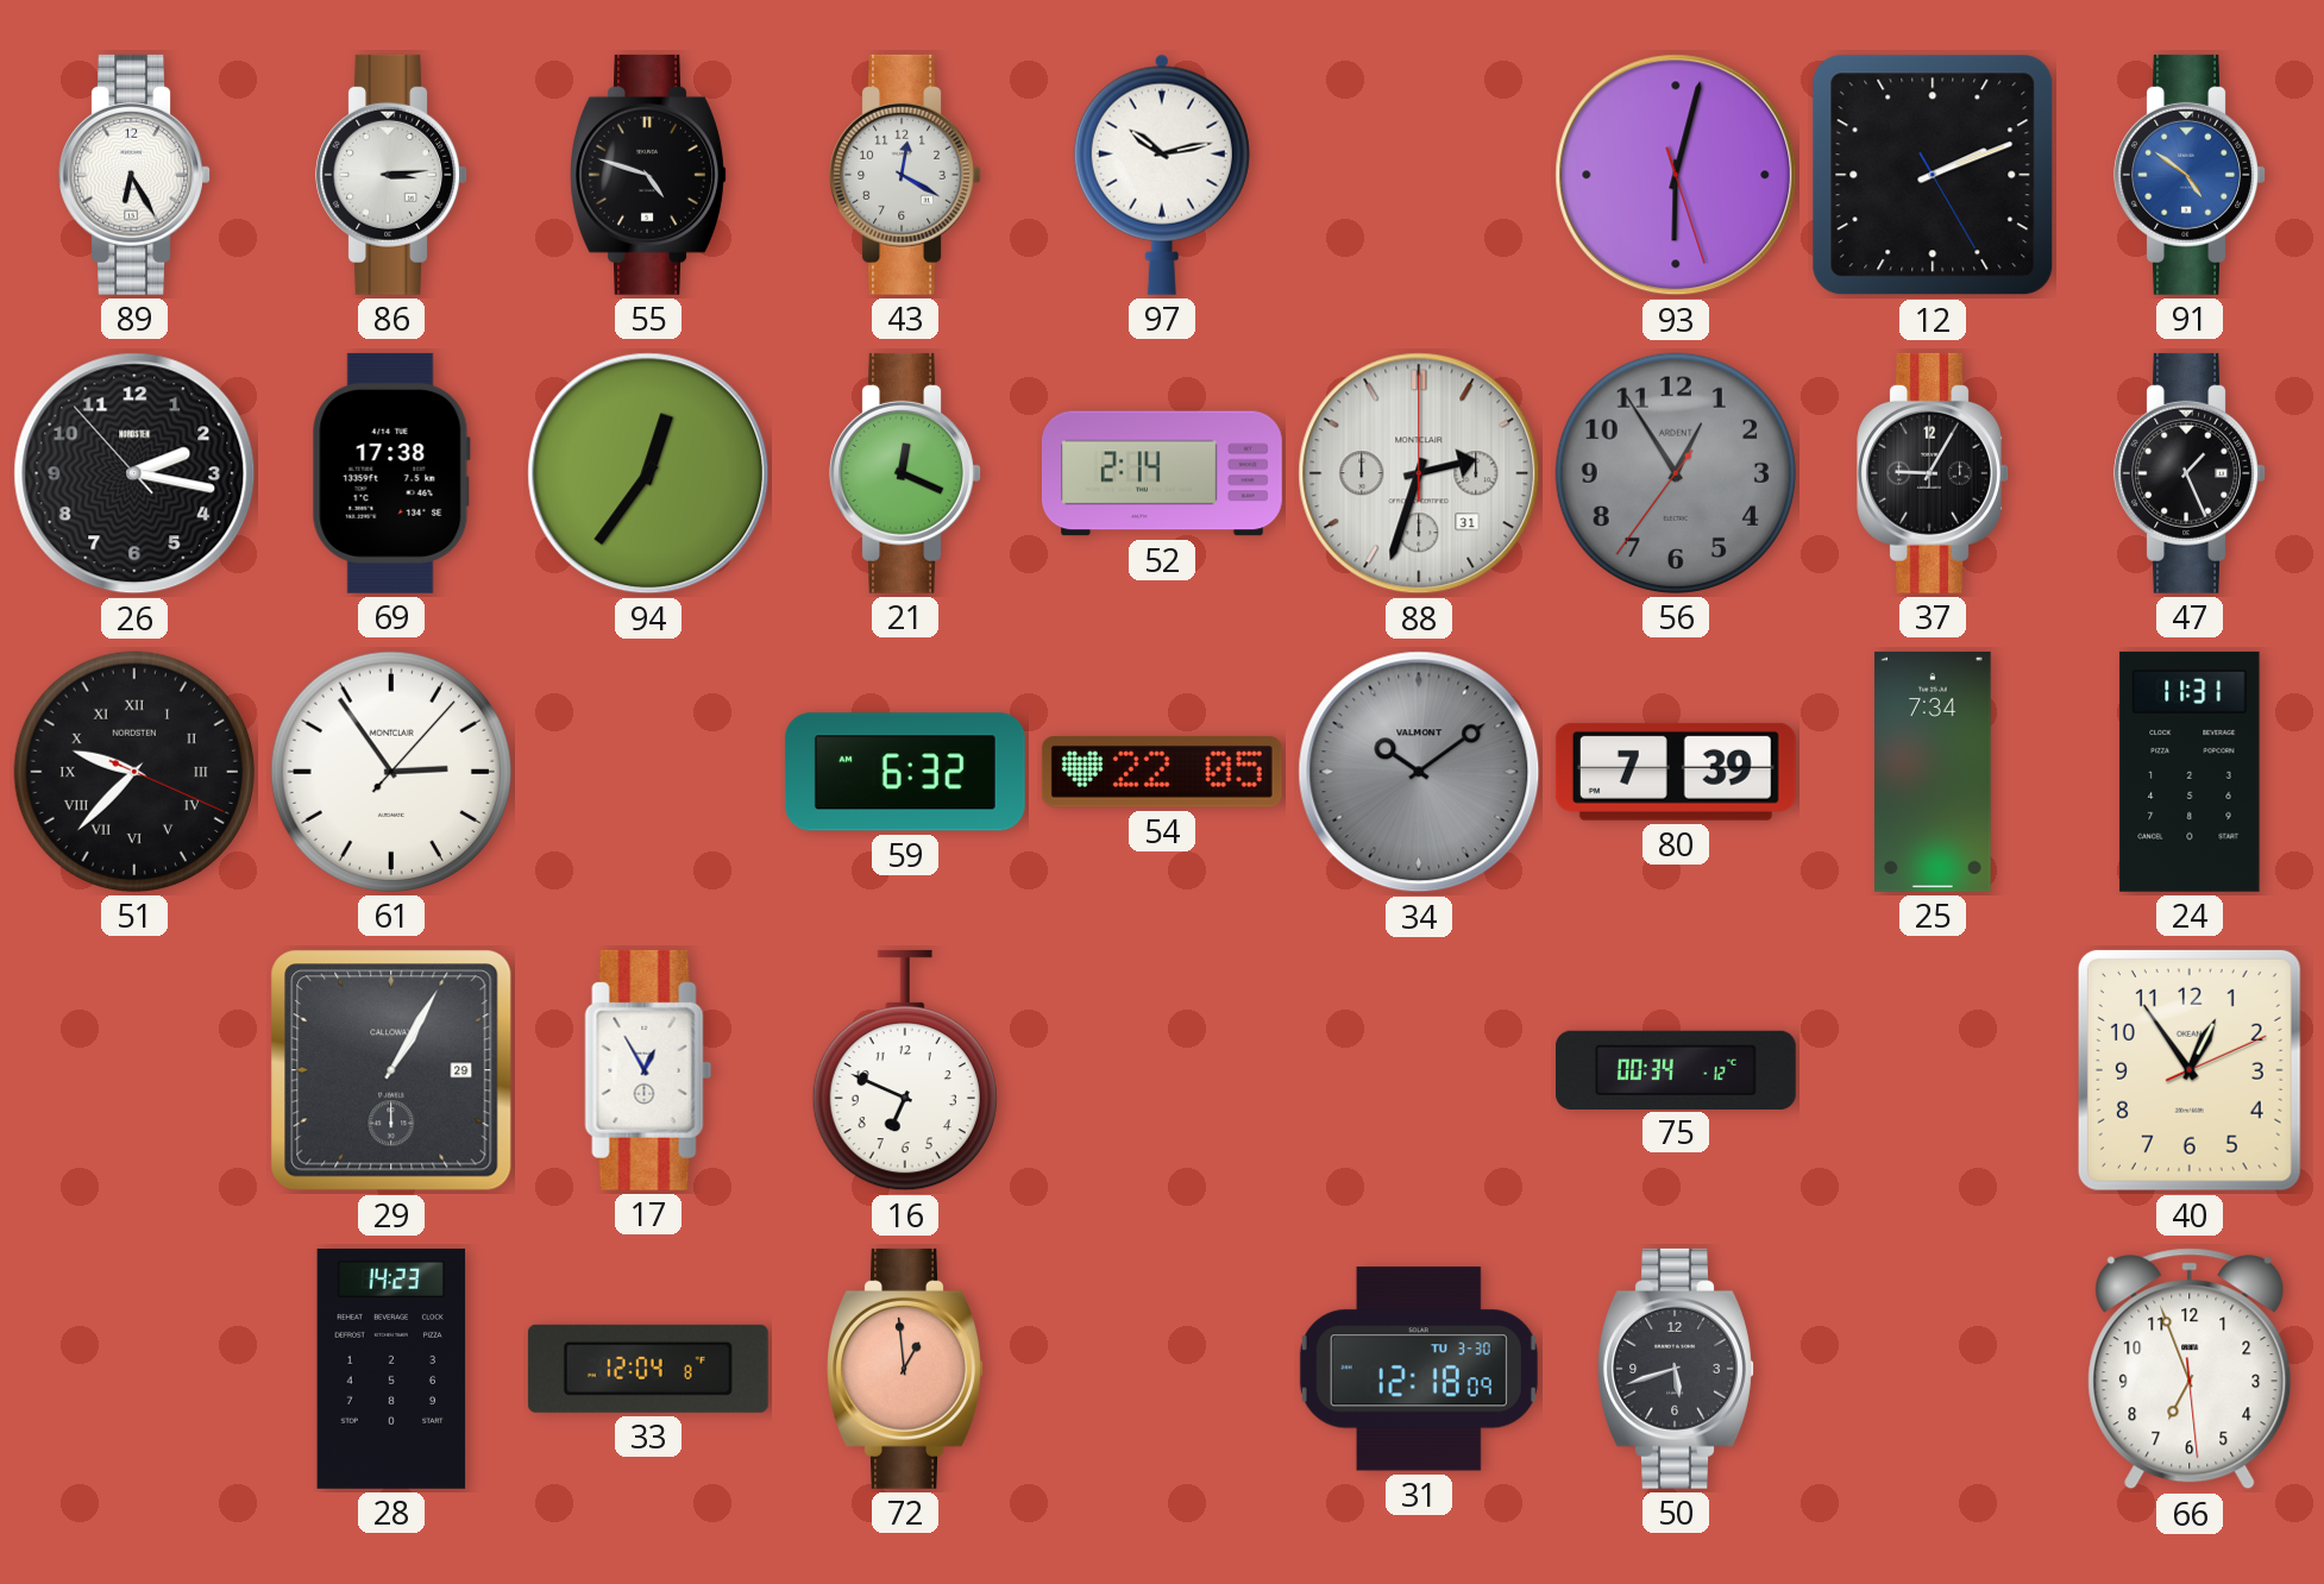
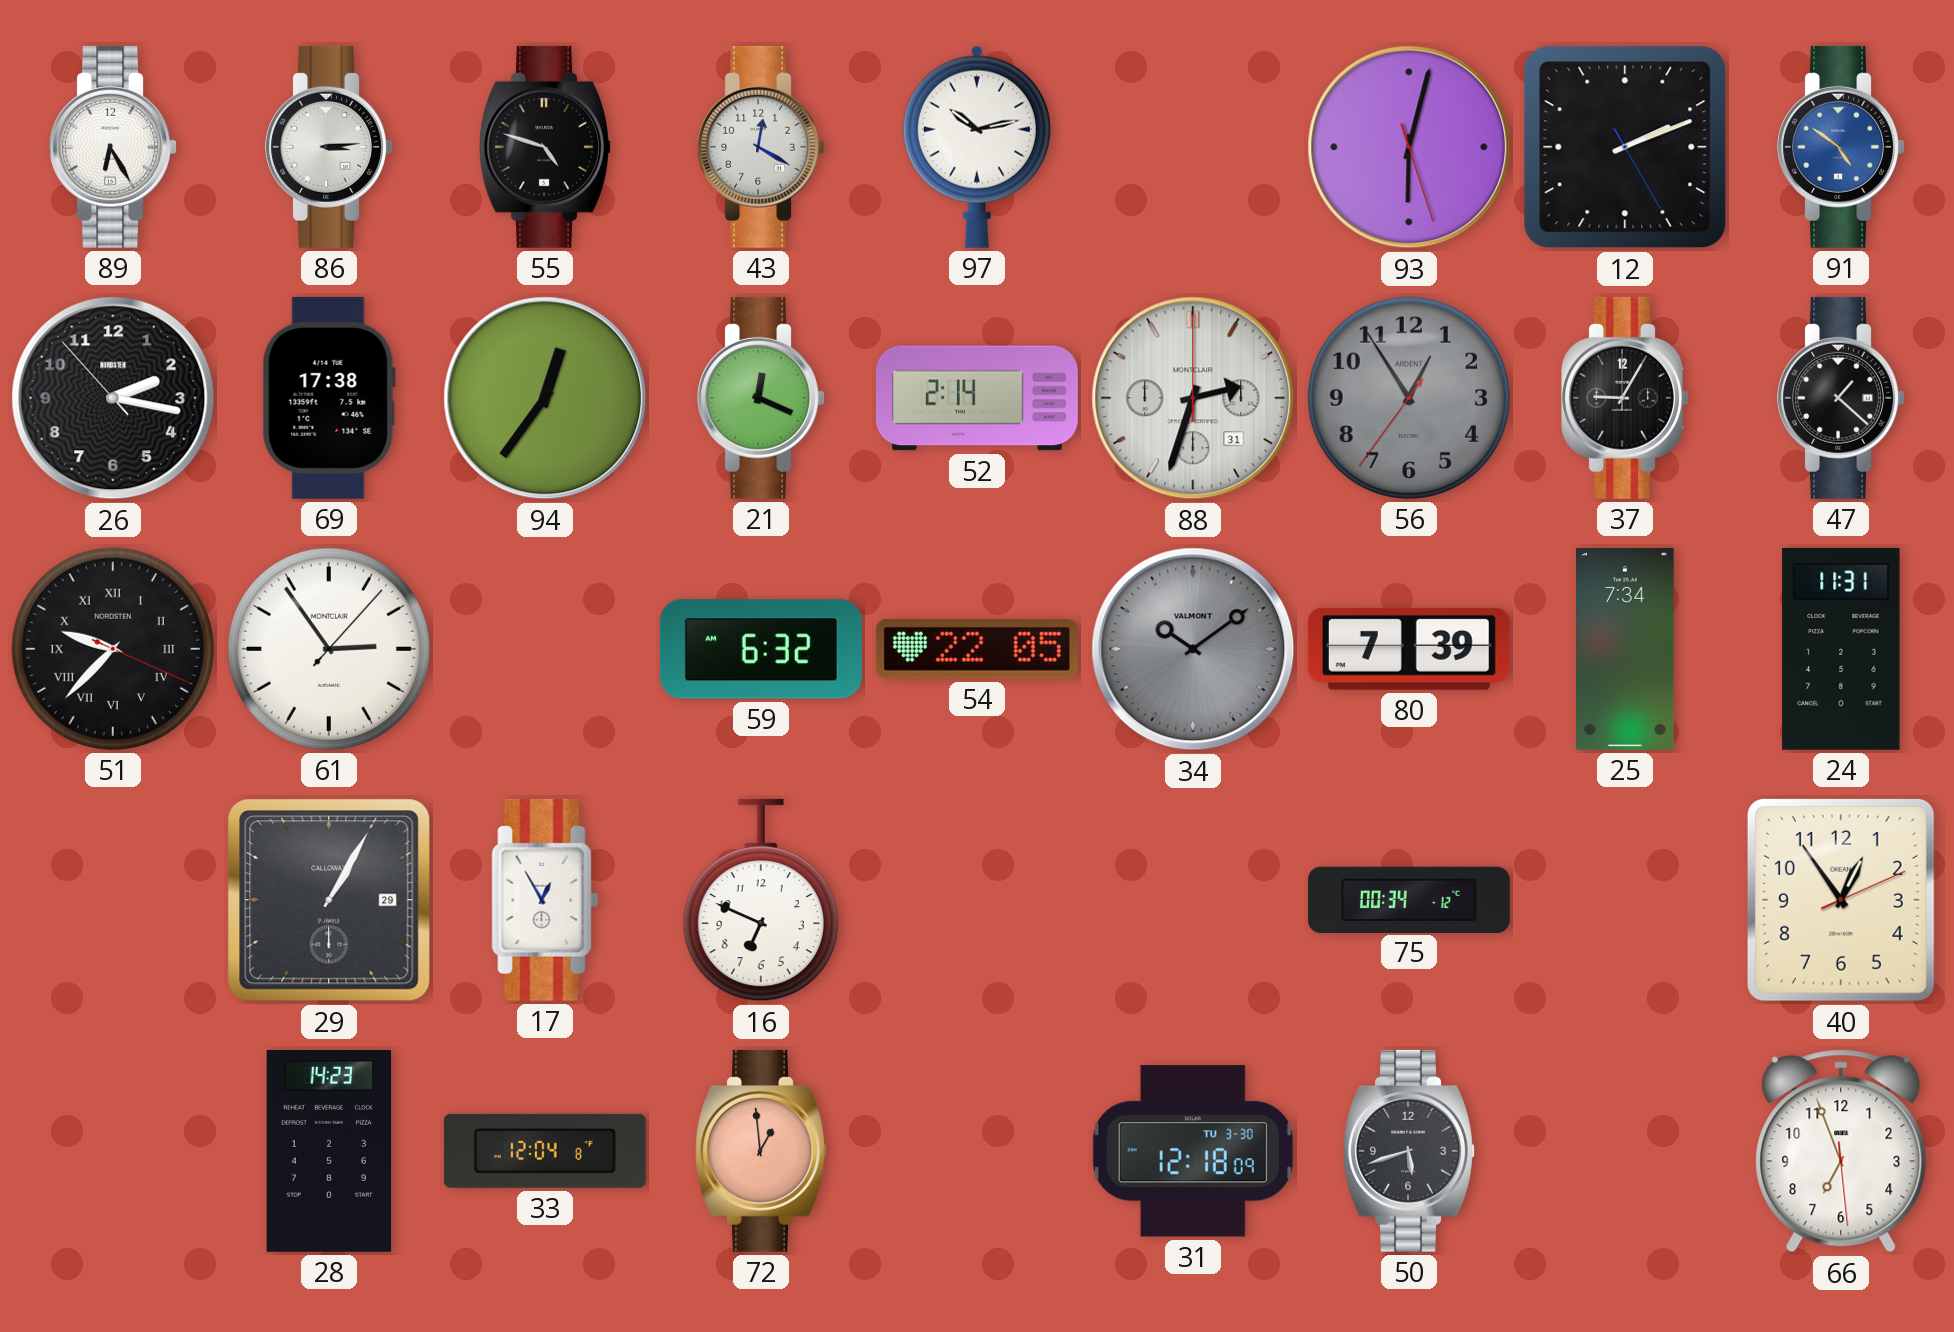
47: 1:26 -> 1:22
